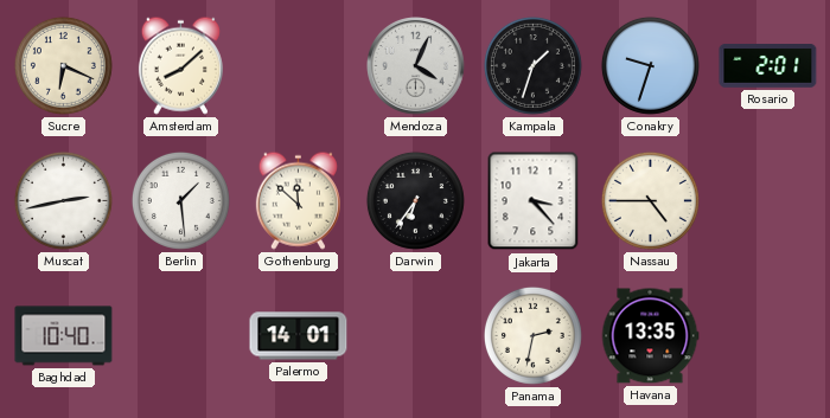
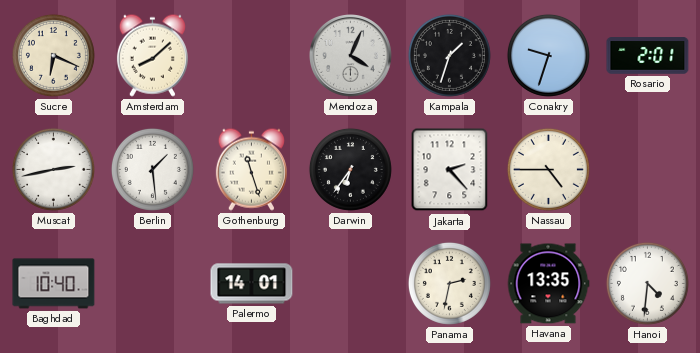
Gothenburg: 11:52 -> 11:27
Jakarta: 3:23 -> 2:23
Hanoi: none -> 4:31
